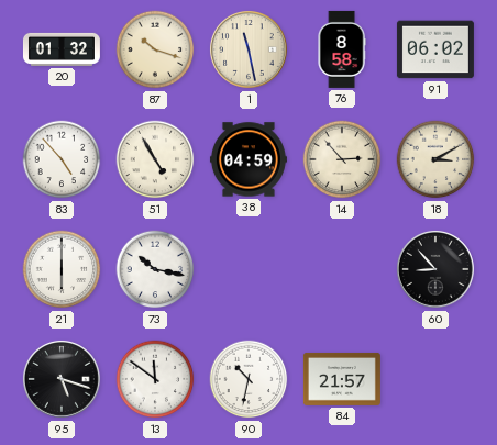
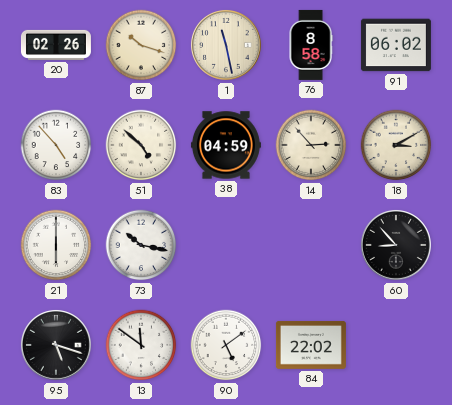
20: 01:32 -> 02:26
51: 4:55 -> 4:52
90: 10:32 -> 5:09
84: 21:57 -> 22:02
